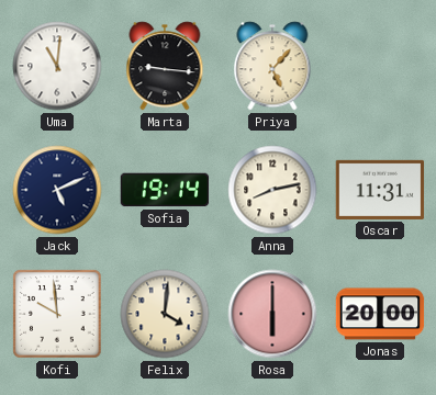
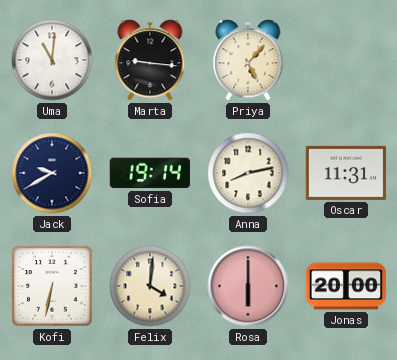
Jack: 5:11 -> 9:40
Kofi: 9:59 -> 6:32
